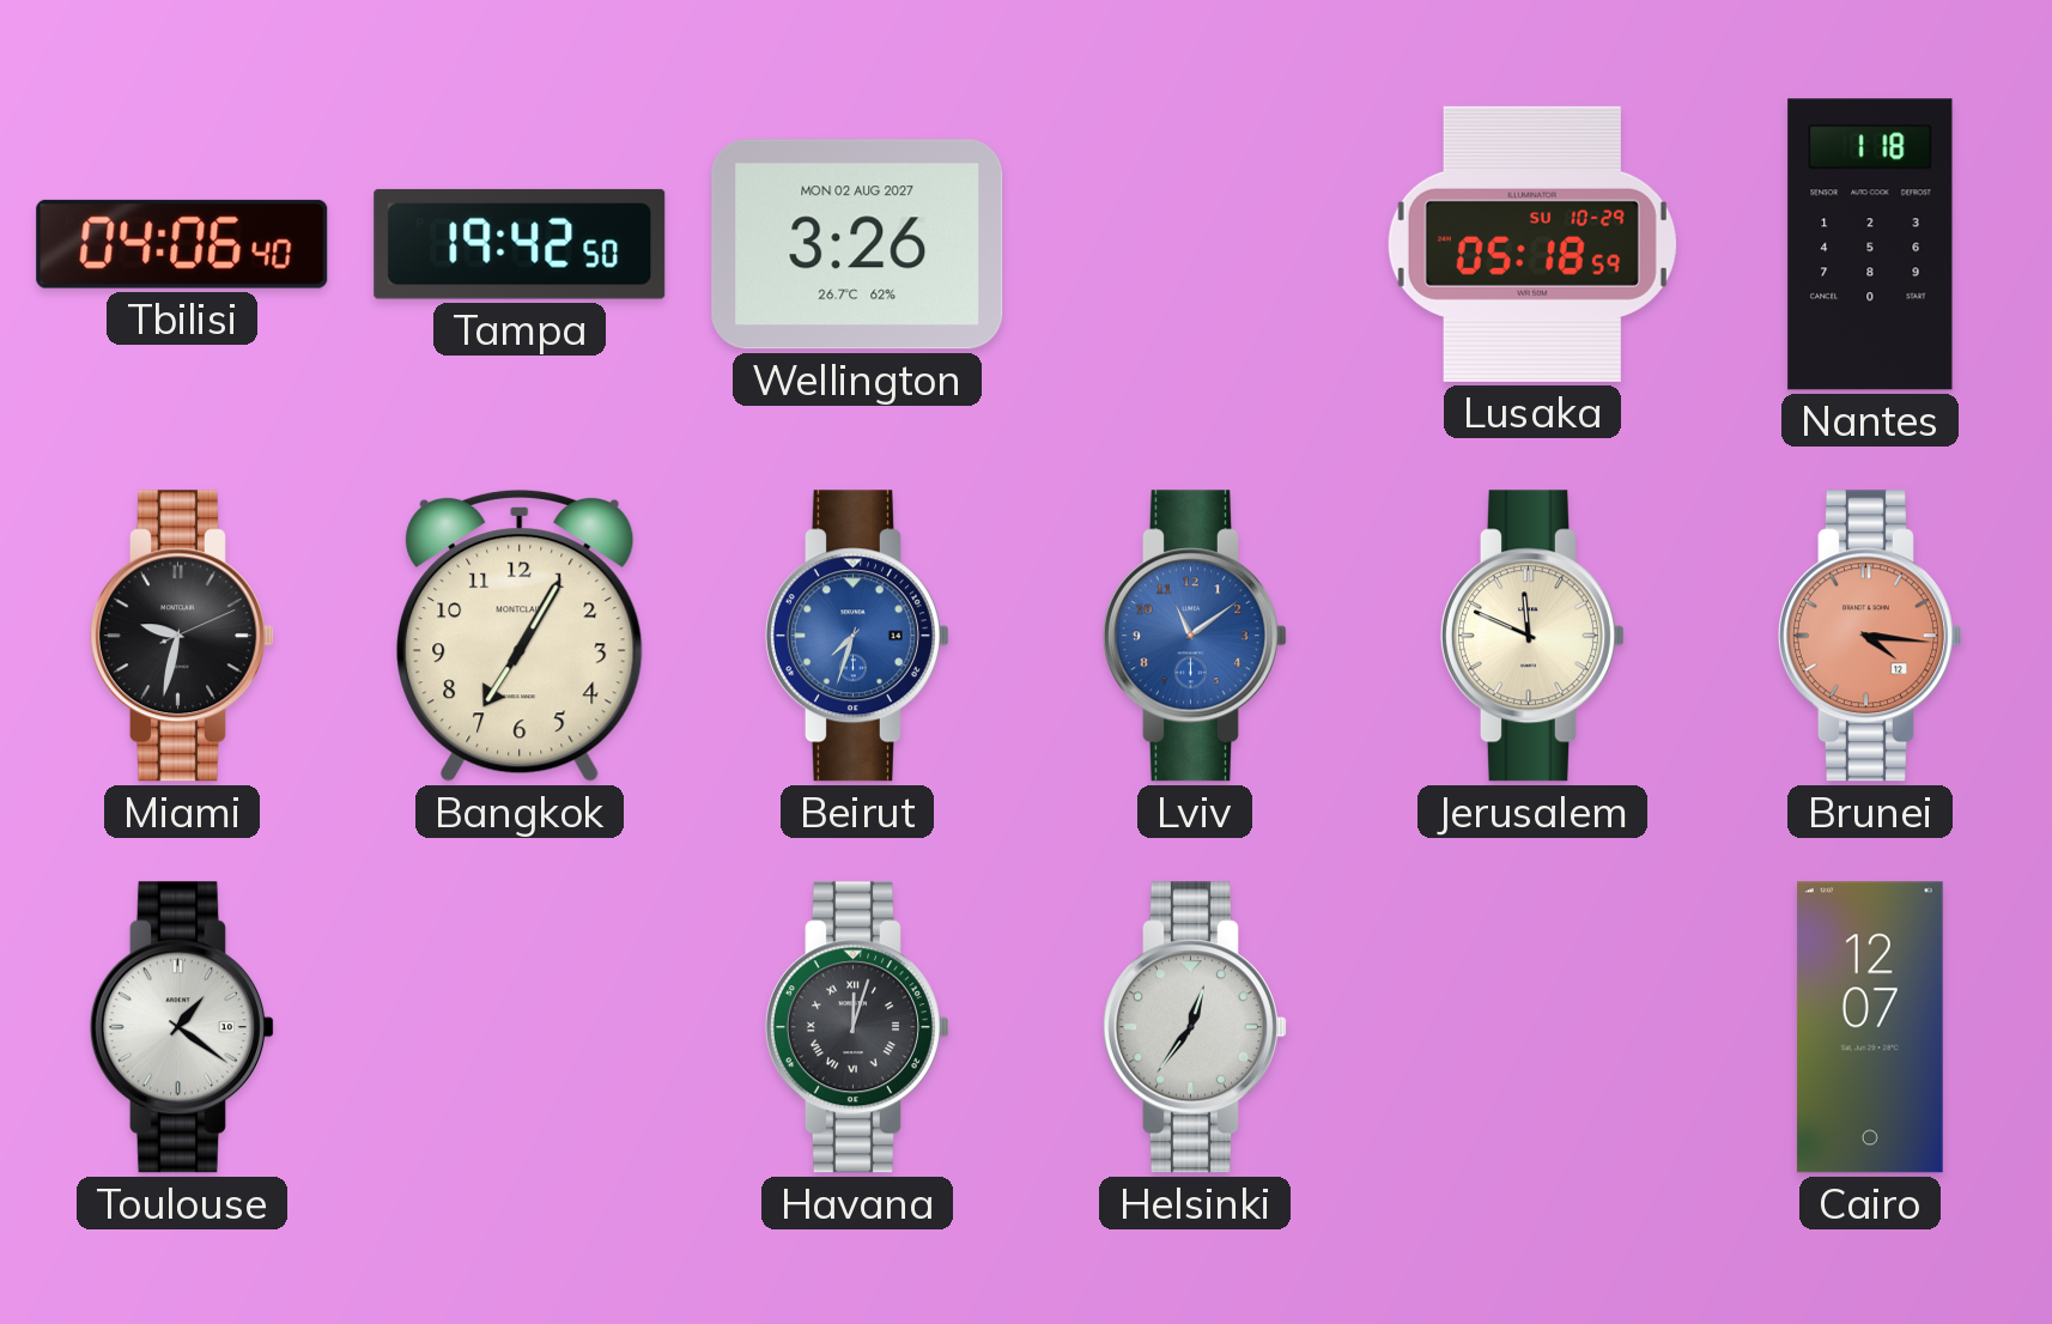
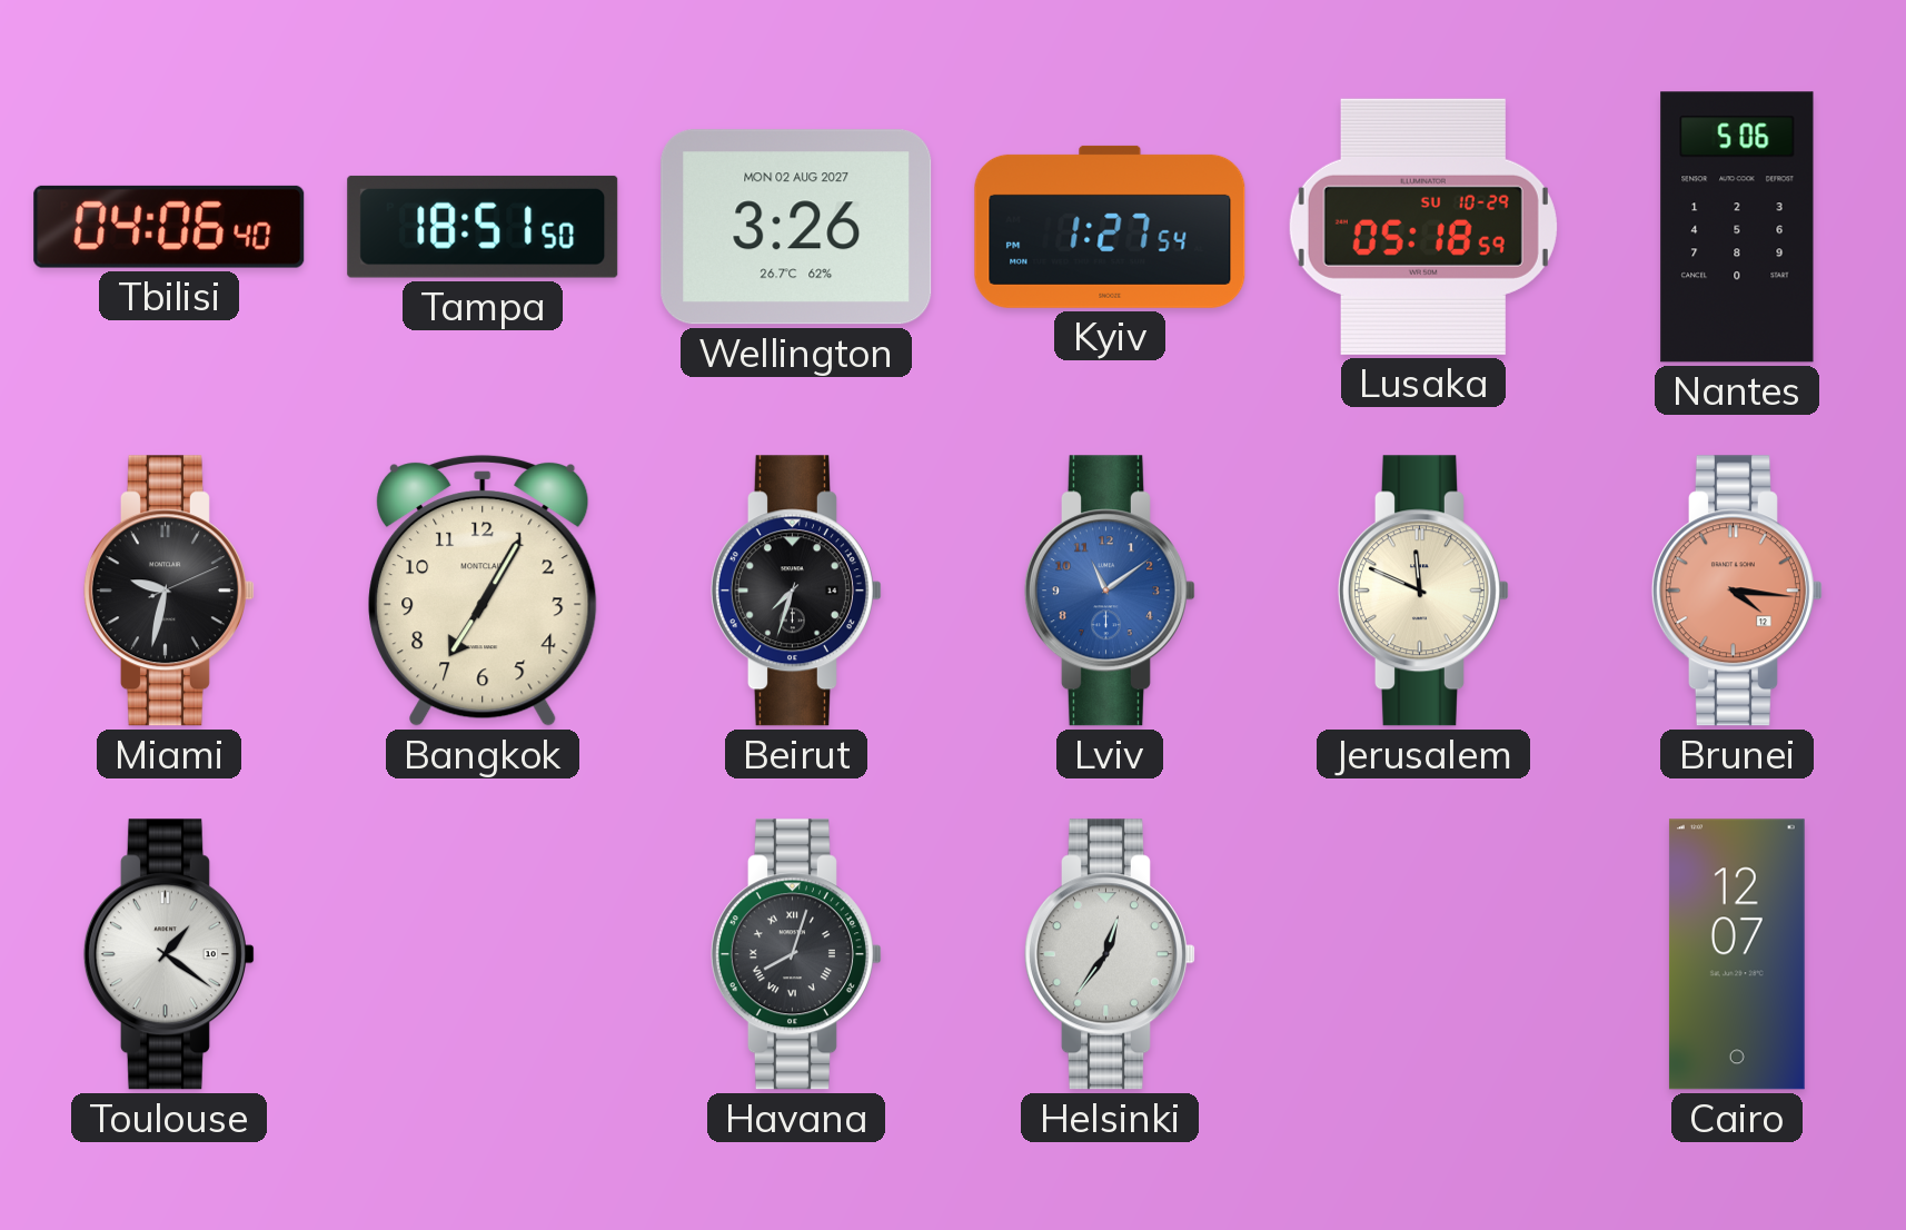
Tampa: 19:42 -> 18:51
Kyiv: none -> 1:27
Nantes: 1:18 -> 5:06
Beirut dial: blue -> black
Havana: 12:03 -> 8:03
